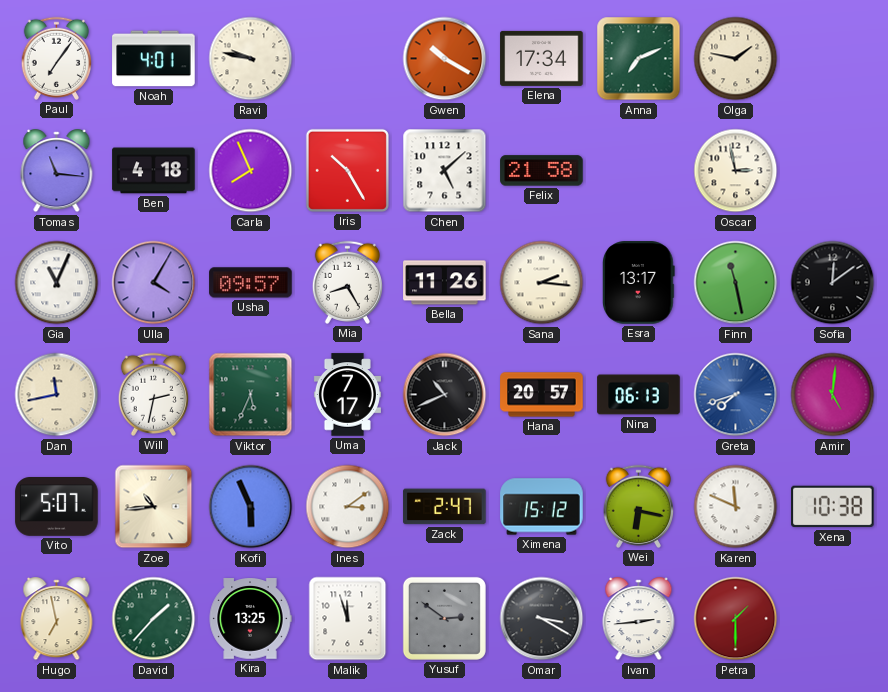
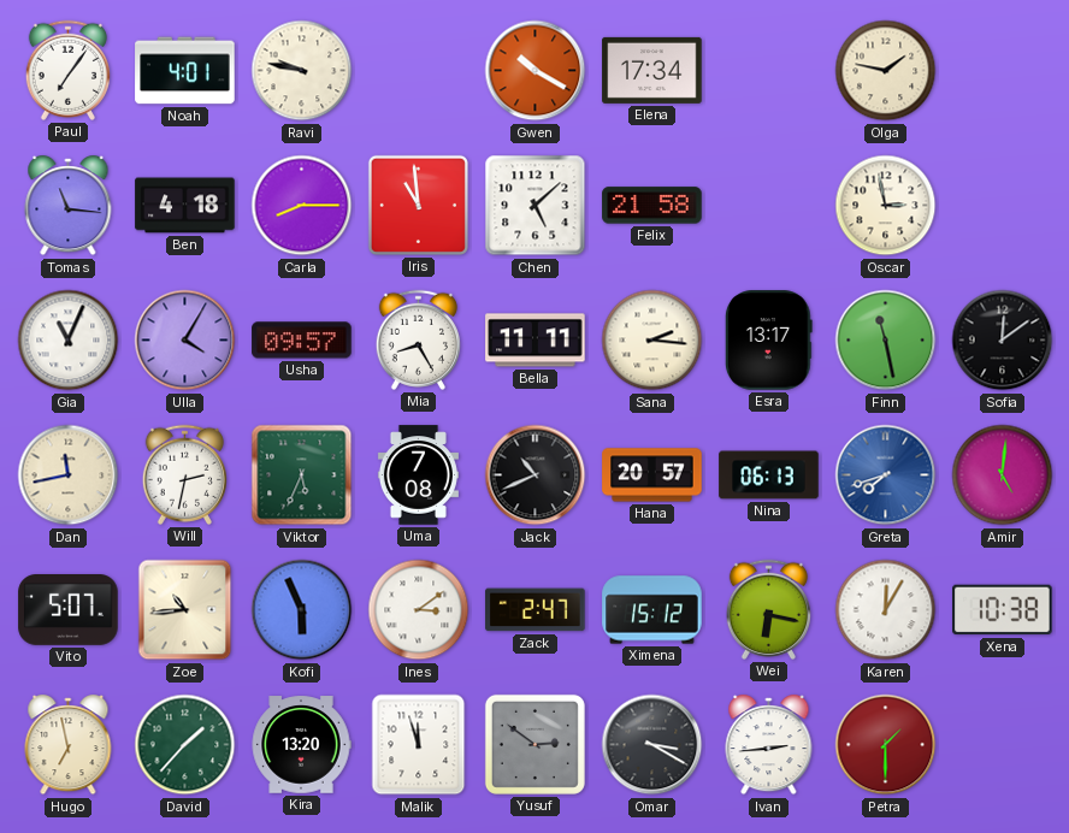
Anna: 7:11 -> none
Carla: 7:56 -> 8:15
Iris: 10:25 -> 10:59
Bella: 11:26 -> 11:11
Uma: 7:17 -> 7:08
Karen: 11:49 -> 12:05
Kira: 13:25 -> 13:20
